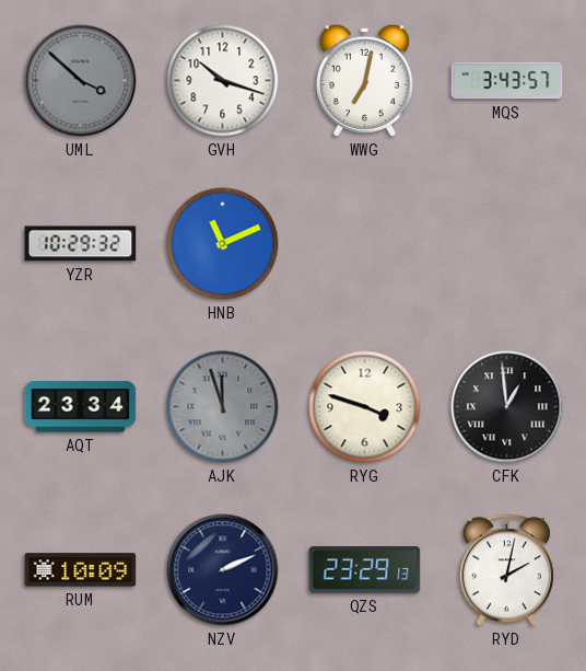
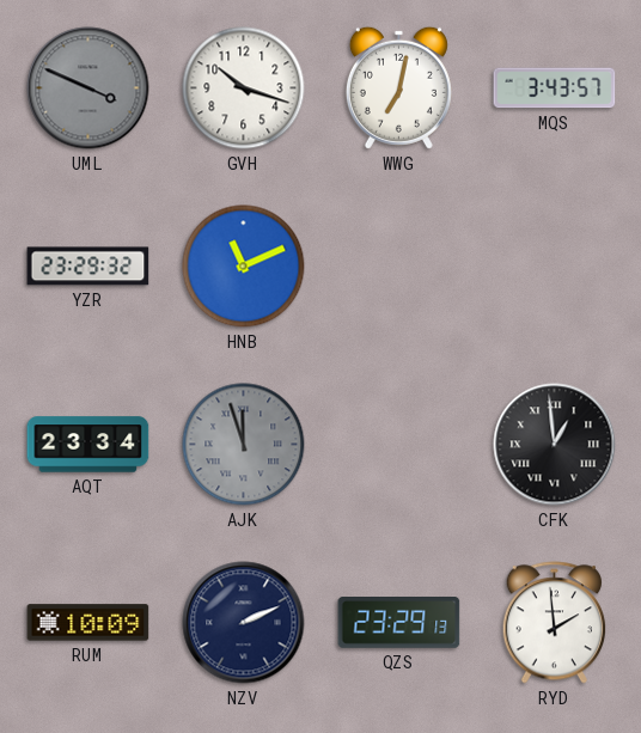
UML: 3:52 -> 3:49
YZR: 10:29 -> 23:29
RYG: 3:48 -> none
RYD: 2:02 -> 1:59
